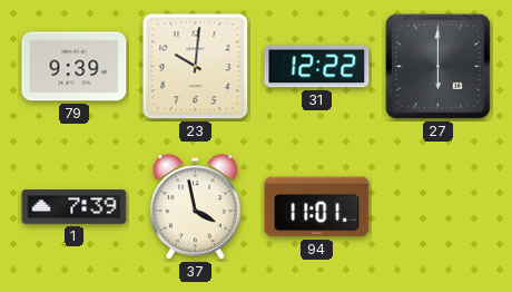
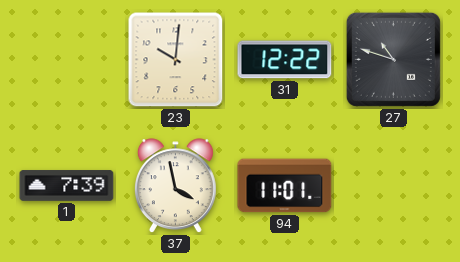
79: 9:39 -> none
27: 6:00 -> 10:48
